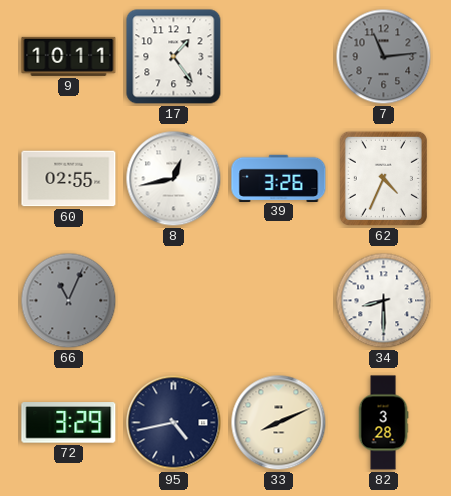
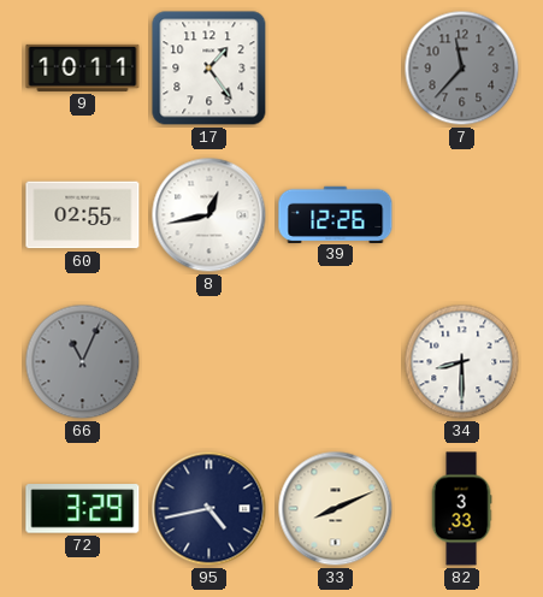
7: 11:14 -> 11:37
39: 3:26 -> 12:26
62: 4:34 -> none
82: 3:28 -> 3:33
